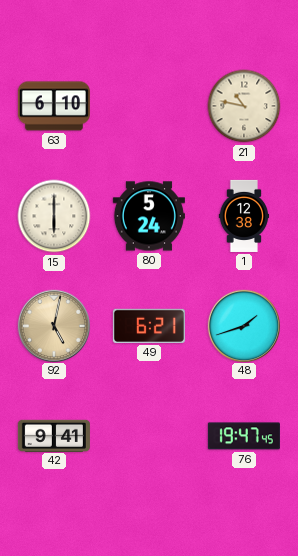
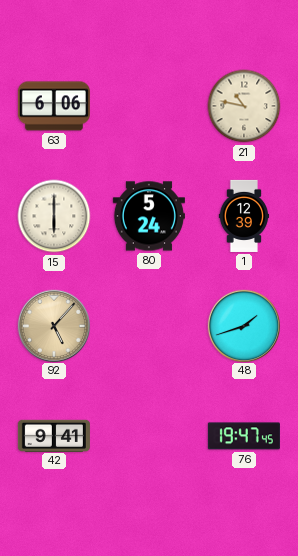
63: 6:10 -> 6:06
1: 12:38 -> 12:39
92: 5:02 -> 5:07
49: 6:21 -> none
